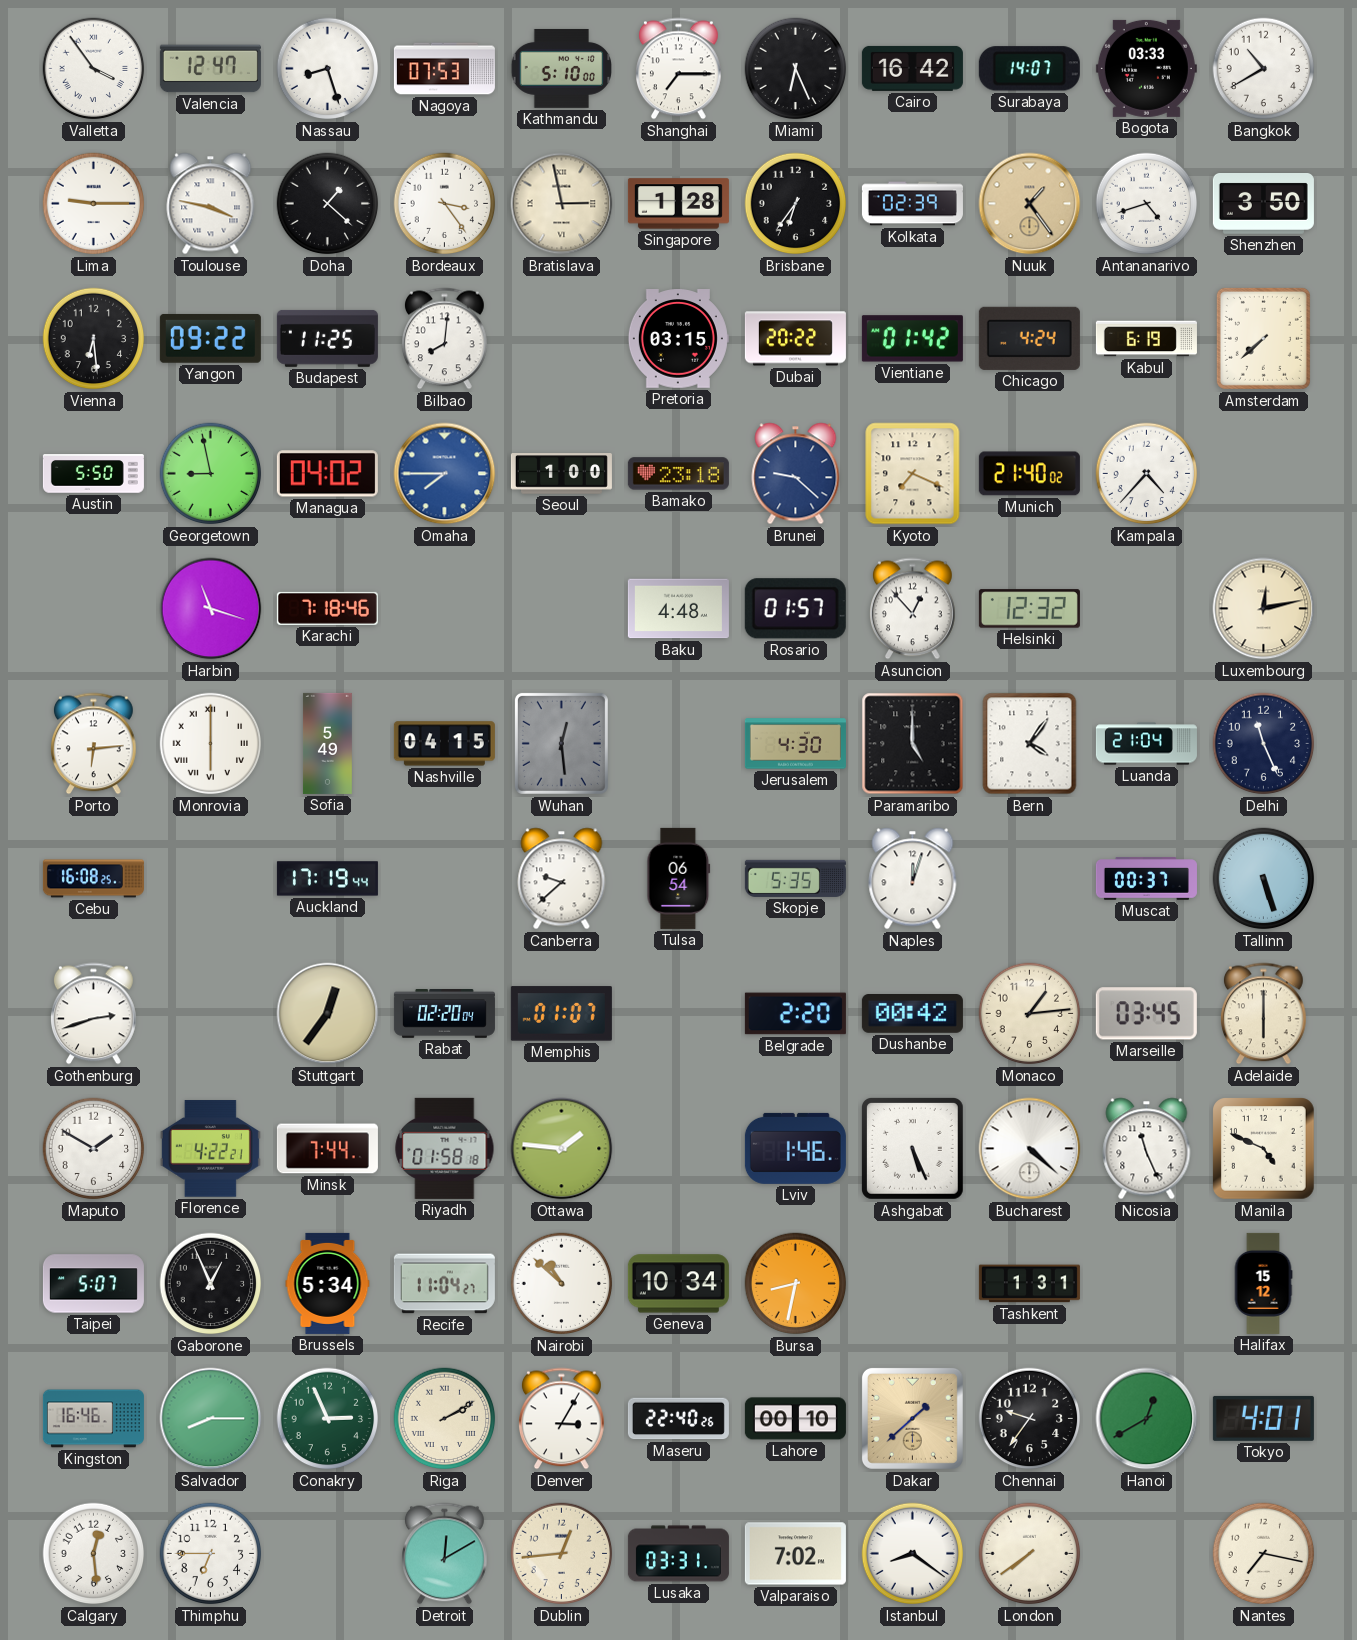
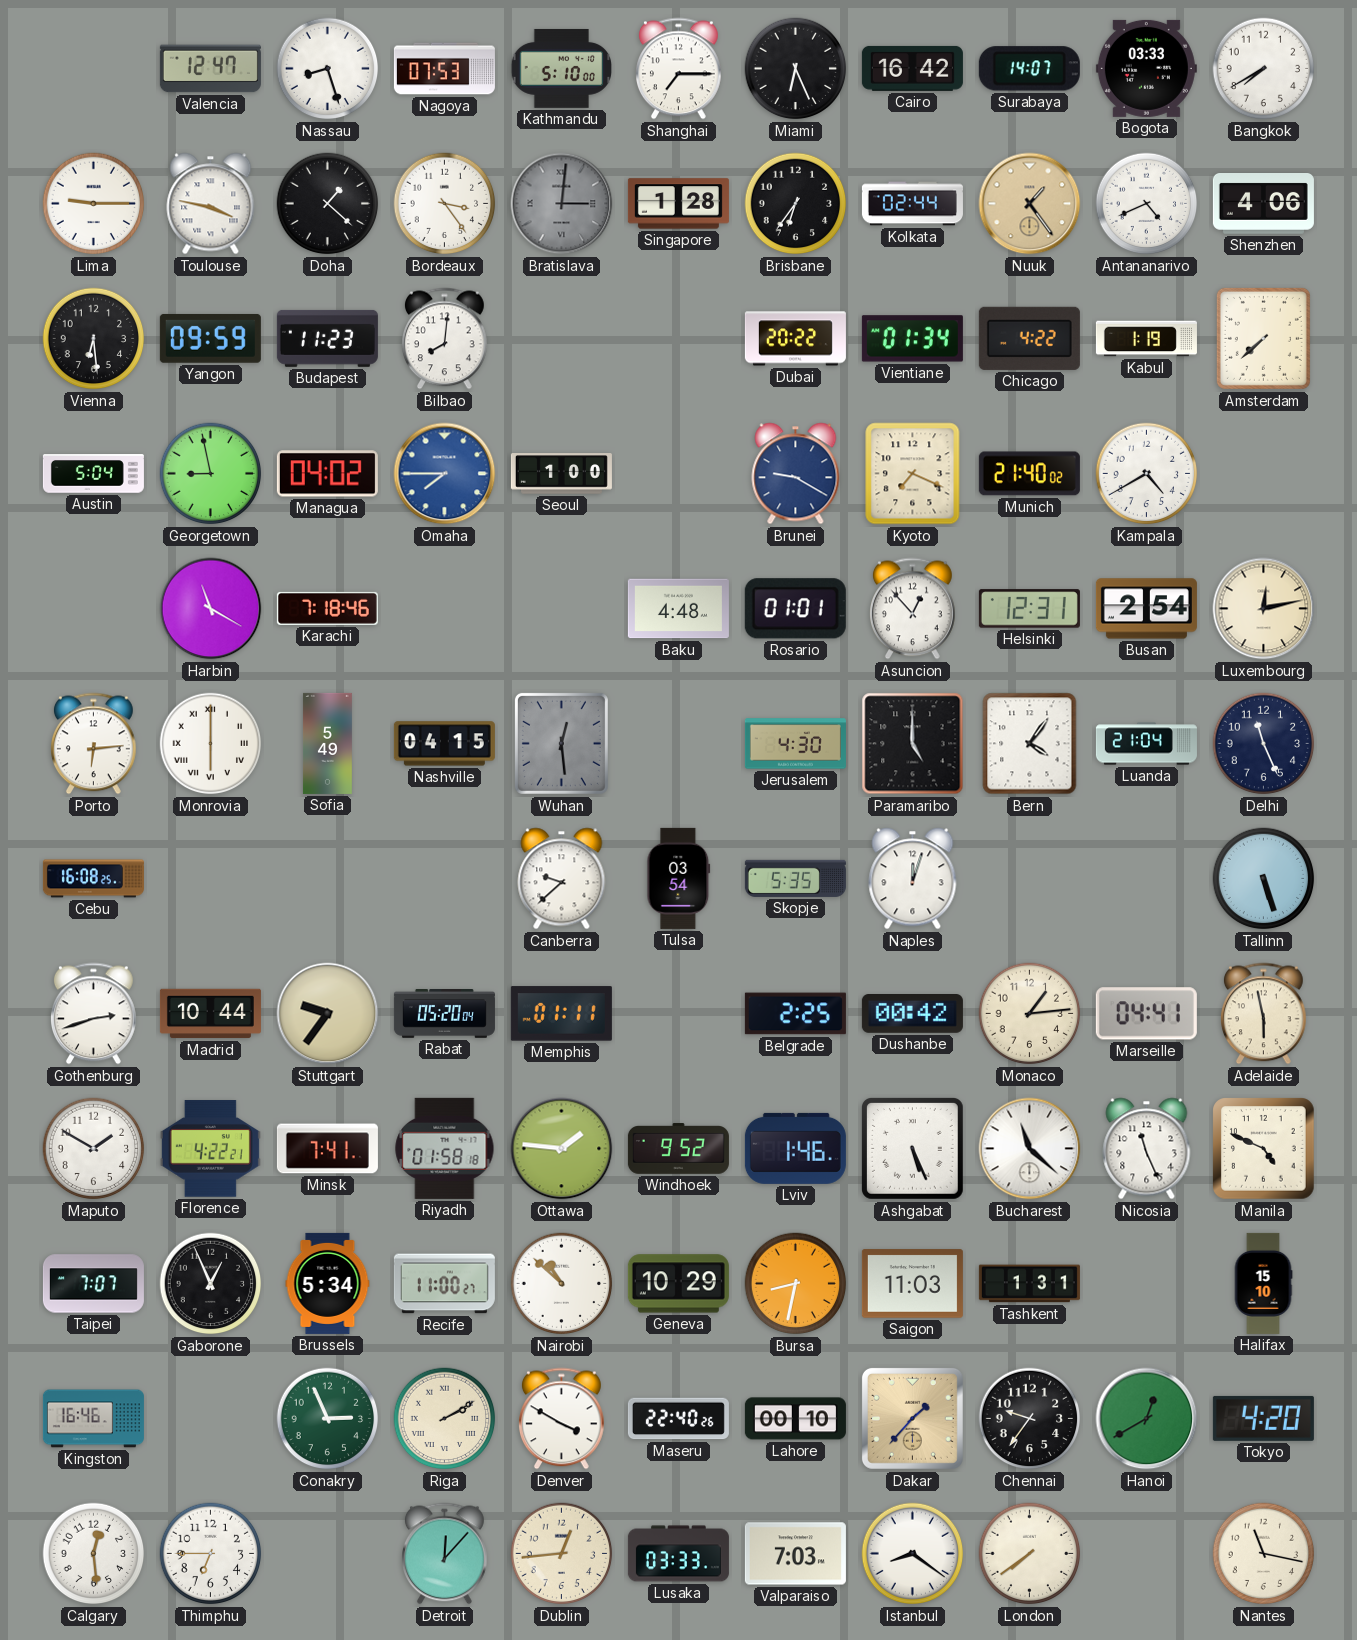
Valletta: 3:54 -> none
Bangkok: 10:40 -> 7:40
Bratislava: 2:58 -> 3:01
Bratislava dial: cream -> grey
Kolkata: 02:39 -> 02:44
Antananarivo: 4:42 -> 4:41
Shenzhen: 3:50 -> 4:06
Yangon: 09:22 -> 09:59
Budapest: 11:25 -> 11:23
Pretoria: 03:15 -> none
Vientiane: 01:42 -> 01:34
Chicago: 4:24 -> 4:22
Kabul: 6:19 -> 1:19
Austin: 5:50 -> 5:04
Bamako: 23:18 -> none
Brunei: 9:22 -> 9:20
Kampala: 4:37 -> 4:40
Harbin: 11:18 -> 11:20
Rosario: 01:57 -> 01:01
Helsinki: 12:32 -> 12:31
Busan: none -> 2:54
Auckland: 17:19 -> none
Tulsa: 06:54 -> 03:54
Muscat: 00:37 -> none
Madrid: none -> 10:44
Stuttgart: 12:36 -> 9:36
Rabat: 02:20 -> 05:20
Memphis: 01:07 -> 01:11
Belgrade: 2:20 -> 2:25
Marseille: 03:45 -> 04:41
Adelaide: 6:00 -> 5:58
Minsk: 7:44 -> 7:41
Windhoek: none -> 9:52
Bucharest: 4:22 -> 11:22
Taipei: 5:07 -> 7:07
Recife: 11:04 -> 11:00
Geneva: 10:34 -> 10:29
Saigon: none -> 11:03
Halifax: 15:12 -> 15:10
Salvador: 8:15 -> none
Denver: 3:05 -> 3:50
Dakar: 1:38 -> 1:37
Tokyo: 4:01 -> 4:20
Detroit: 12:10 -> 12:07
Lusaka: 03:31 -> 03:33
Valparaiso: 7:02 -> 7:03
Nantes: 7:17 -> 11:17
